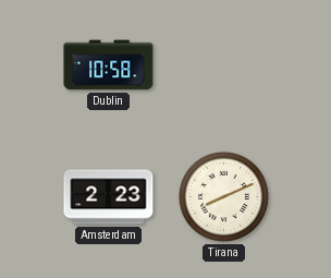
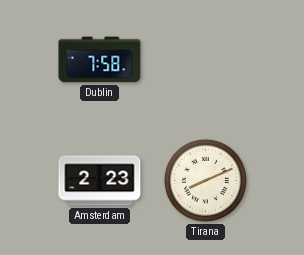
Dublin: 10:58 -> 7:58
